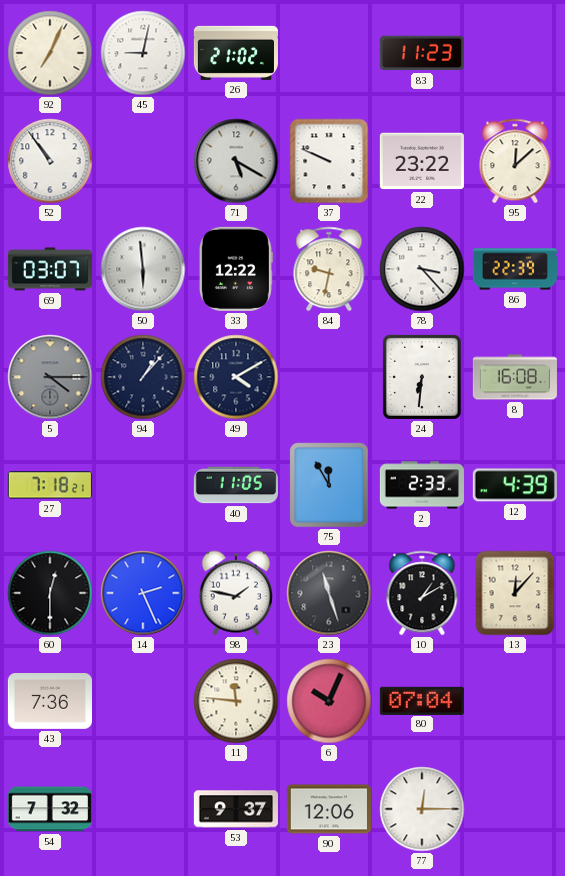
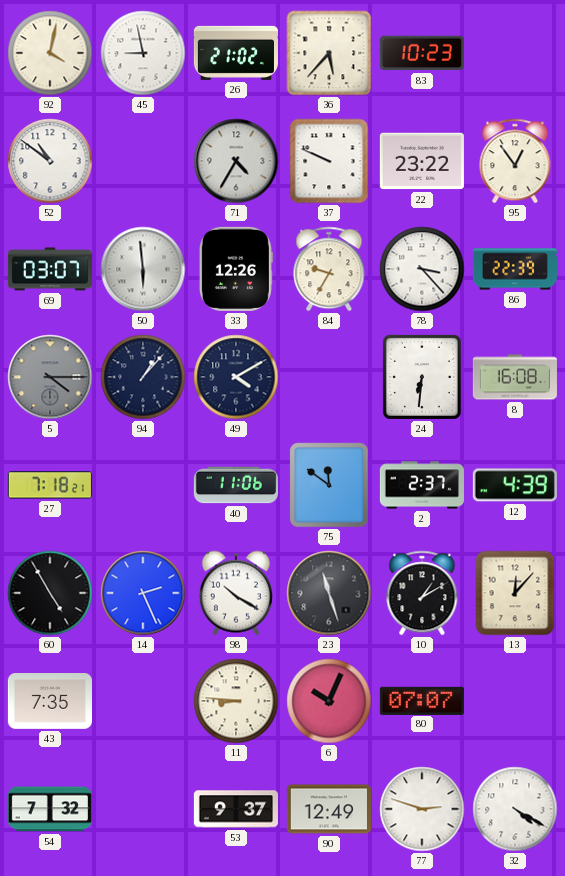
92: 7:04 -> 4:02
45: 9:02 -> 8:58
36: none -> 5:37
83: 11:23 -> 10:23
52: 10:54 -> 10:51
71: 5:20 -> 4:35
95: 12:08 -> 12:54
33: 12:22 -> 12:26
84: 9:32 -> 9:35
40: 11:05 -> 11:06
75: 11:55 -> 11:51
2: 2:33 -> 2:37
60: 12:30 -> 4:55
98: 1:47 -> 10:20
43: 7:36 -> 7:35
11: 11:46 -> 8:46
80: 07:04 -> 07:07
90: 12:06 -> 12:49
77: 12:15 -> 2:48
32: none -> 4:20
